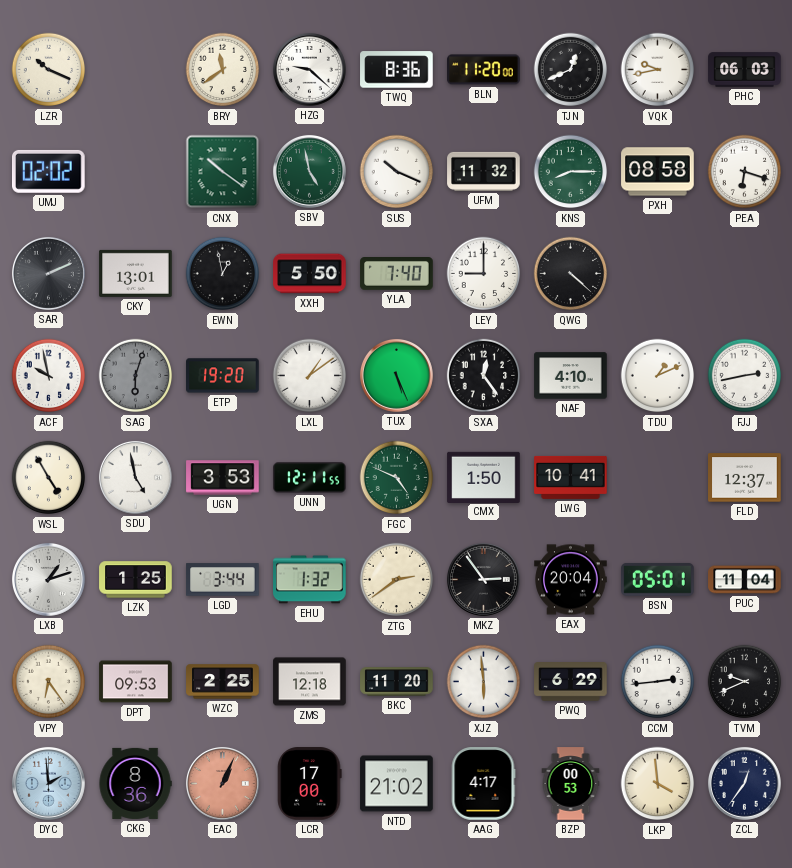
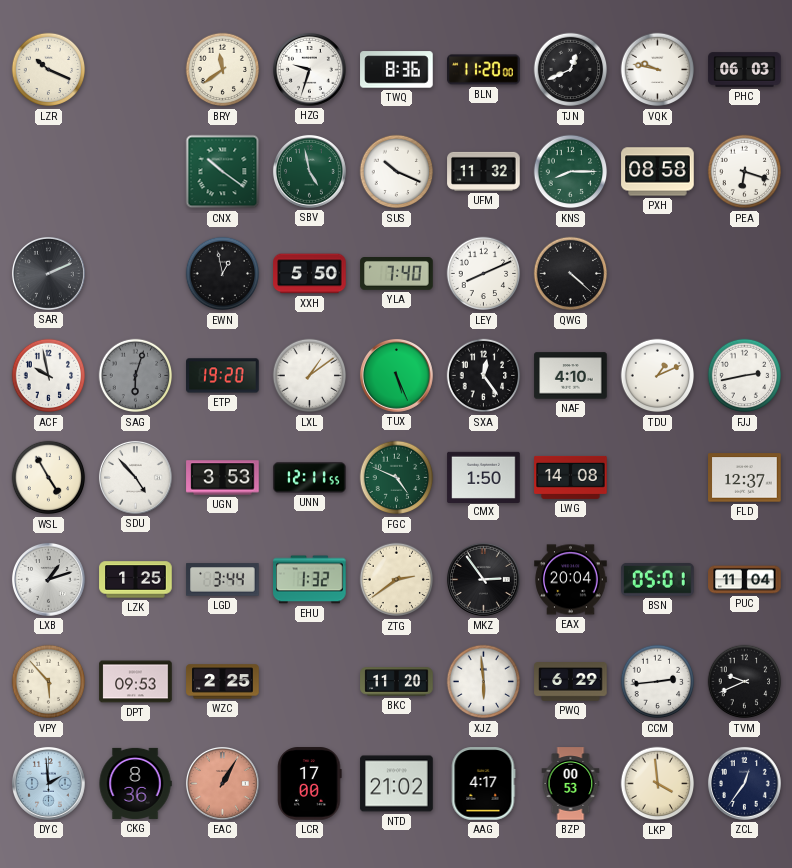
HZG: 9:22 -> 9:33
VQK: 9:43 -> 9:47
UMJ: 02:02 -> none
CKY: 13:01 -> none
LEY: 9:00 -> 8:11
SDU: 4:58 -> 4:53
LWG: 10:41 -> 14:08
VPY: 6:24 -> 5:53
ZMS: 12:18 -> none
EAC: 1:04 -> 1:05
